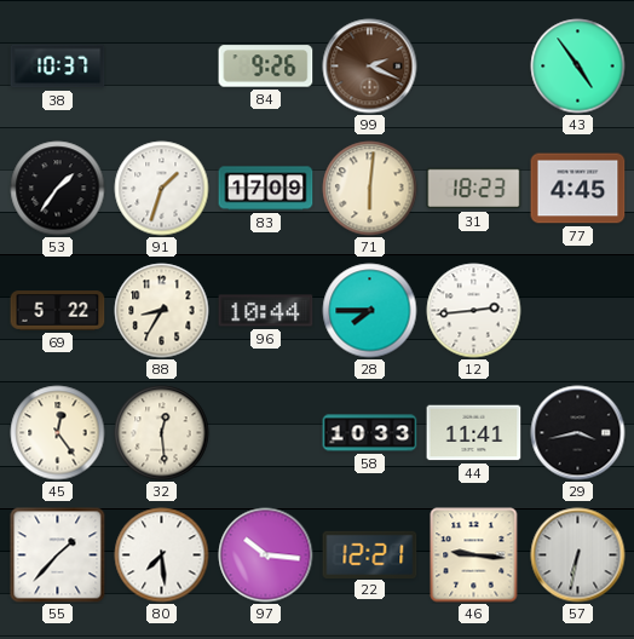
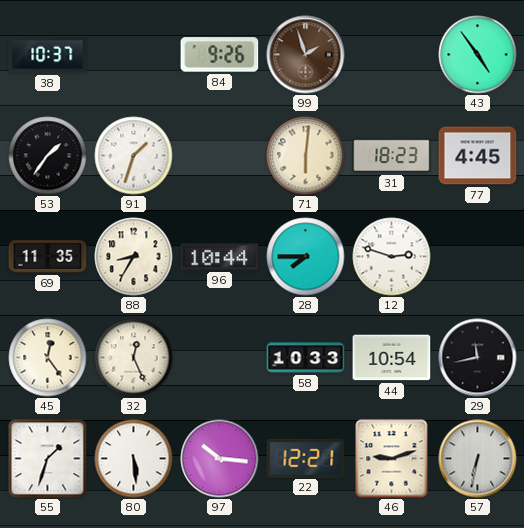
99: 2:19 -> 1:57
83: 17:09 -> none
69: 5:22 -> 11:35
12: 2:44 -> 2:48
32: 12:29 -> 12:26
44: 11:41 -> 10:54
29: 3:43 -> 11:43
55: 1:37 -> 1:33
80: 7:29 -> 5:29
46: 9:16 -> 9:12
